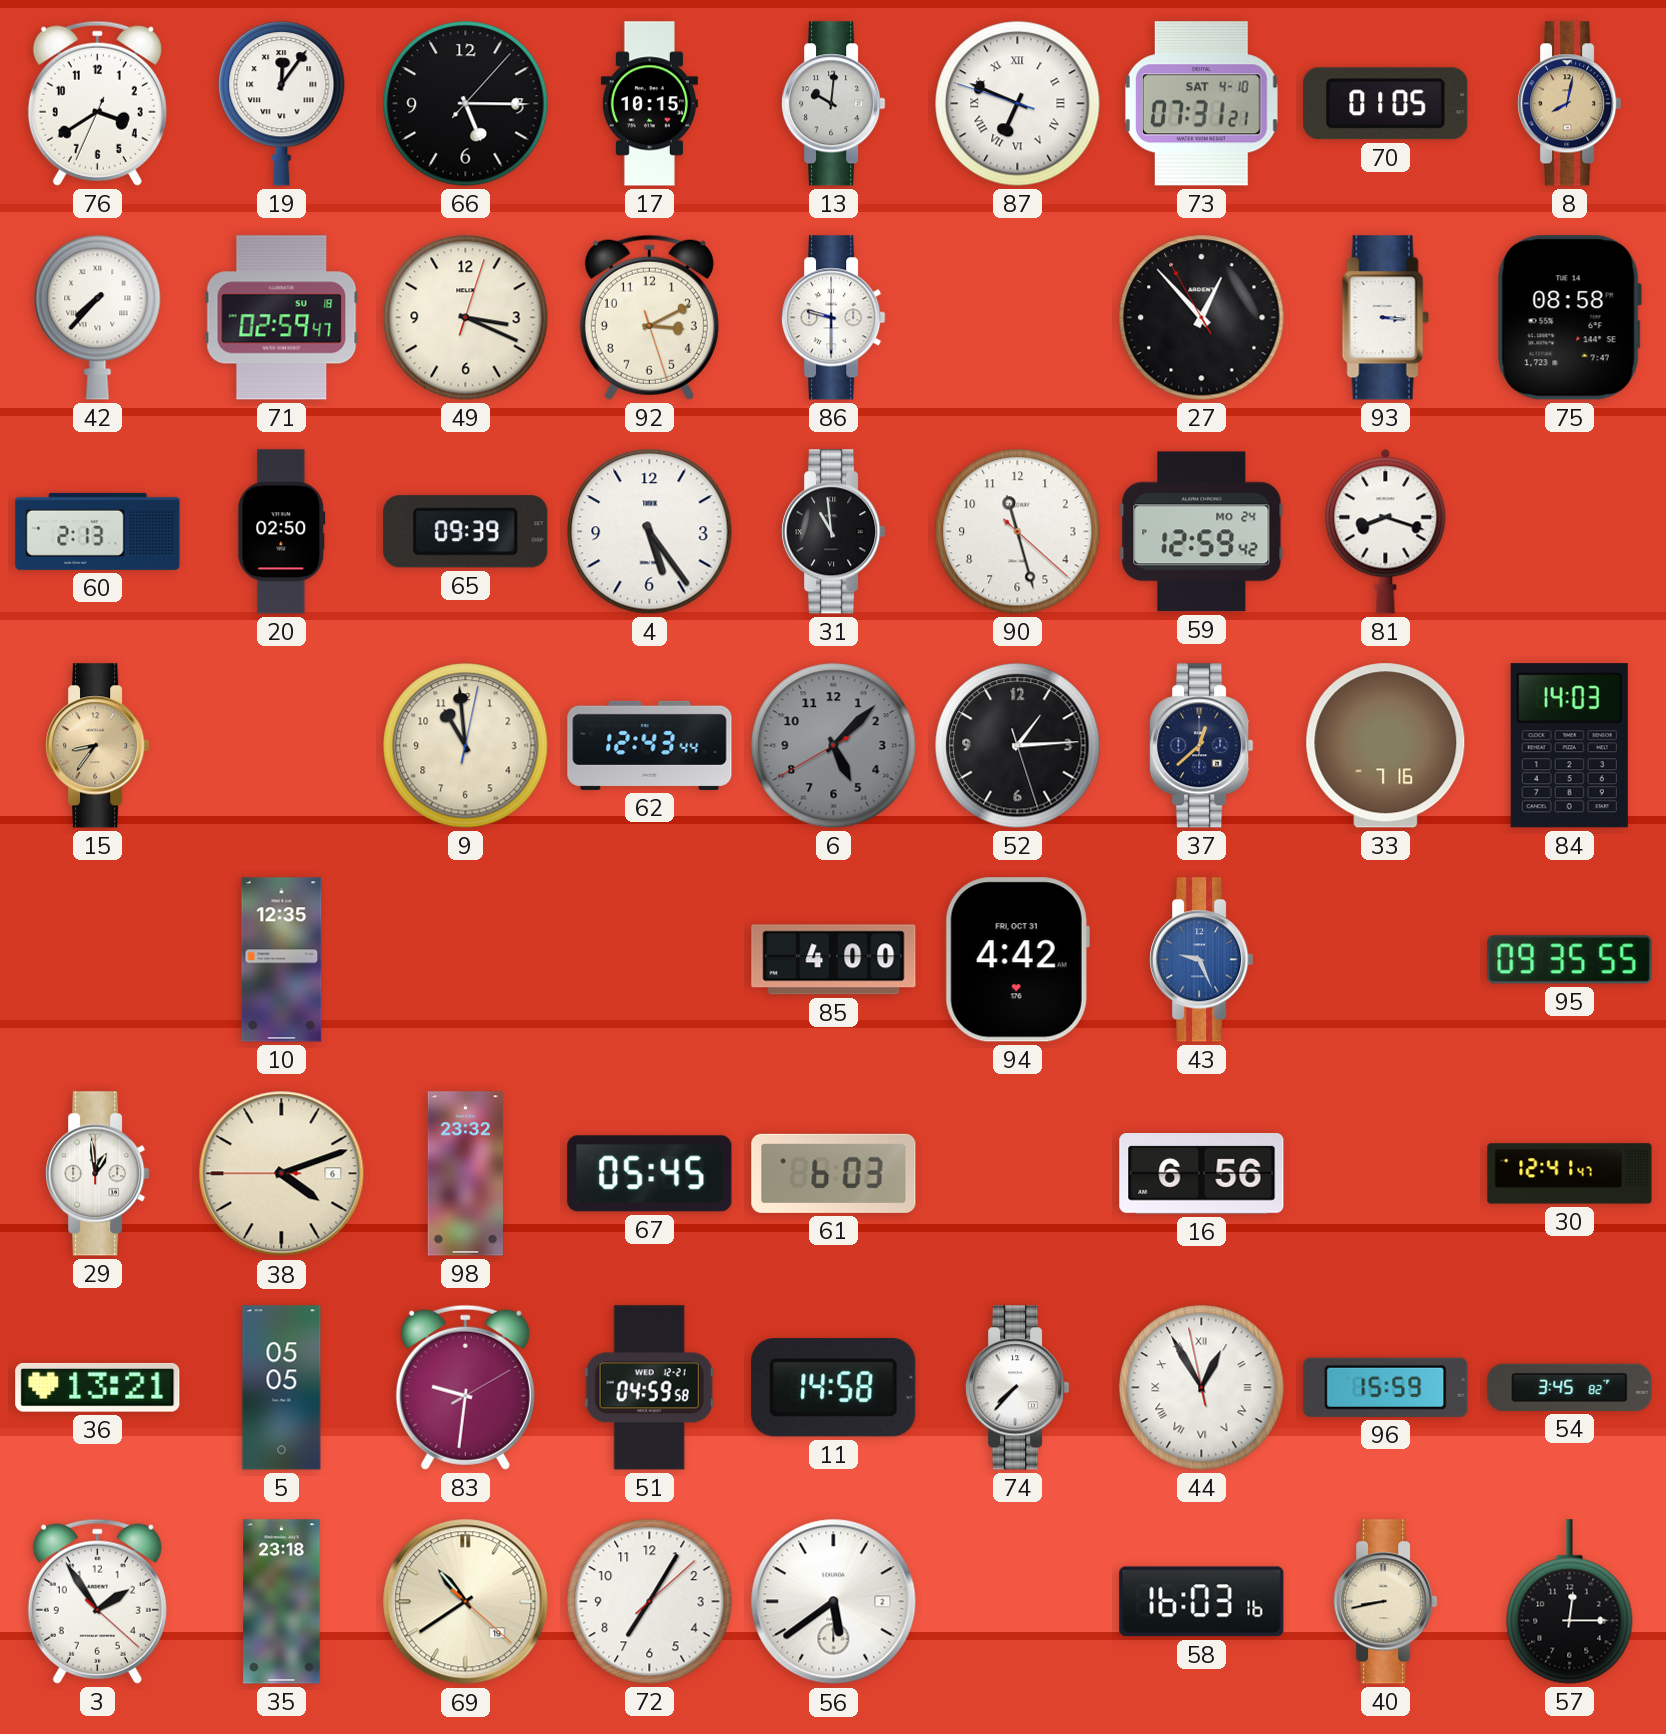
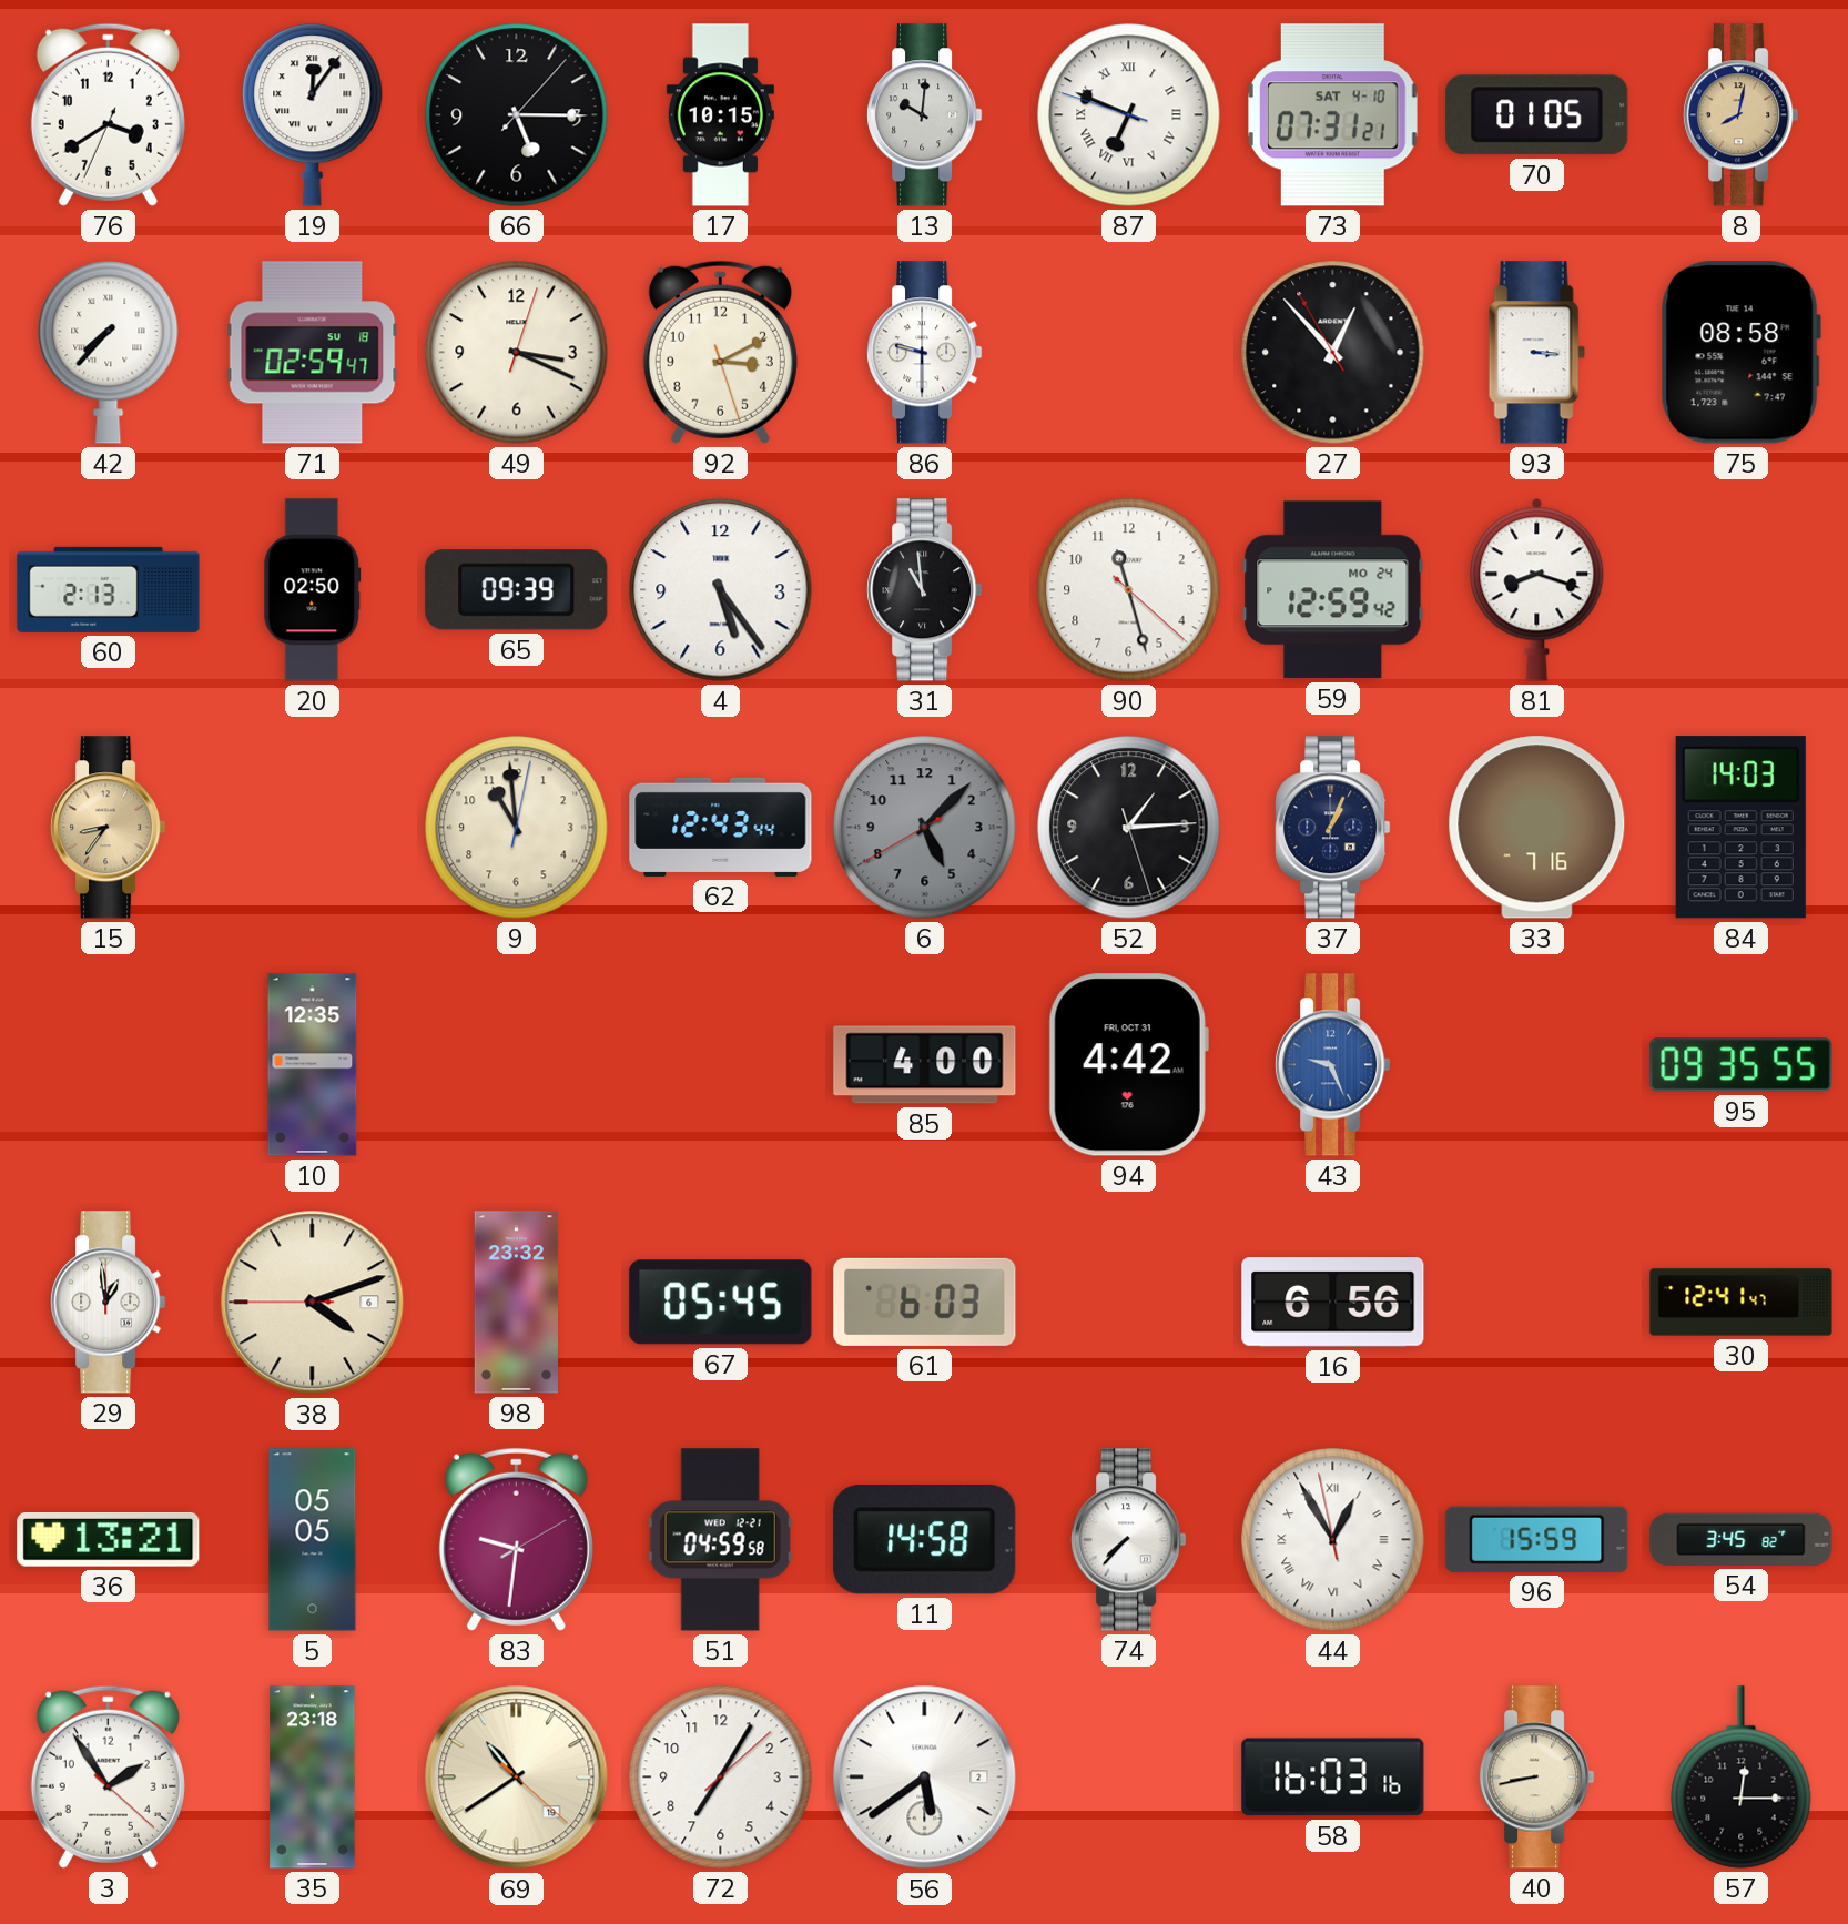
37: 12:38 -> 1:04
